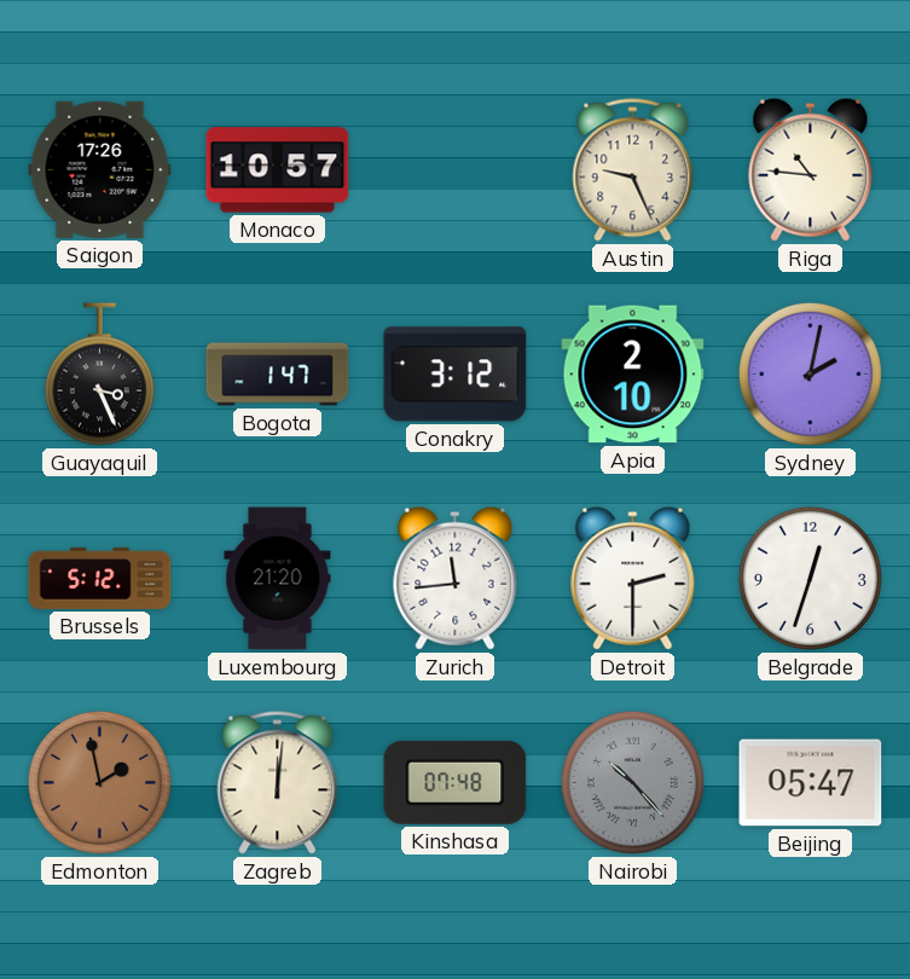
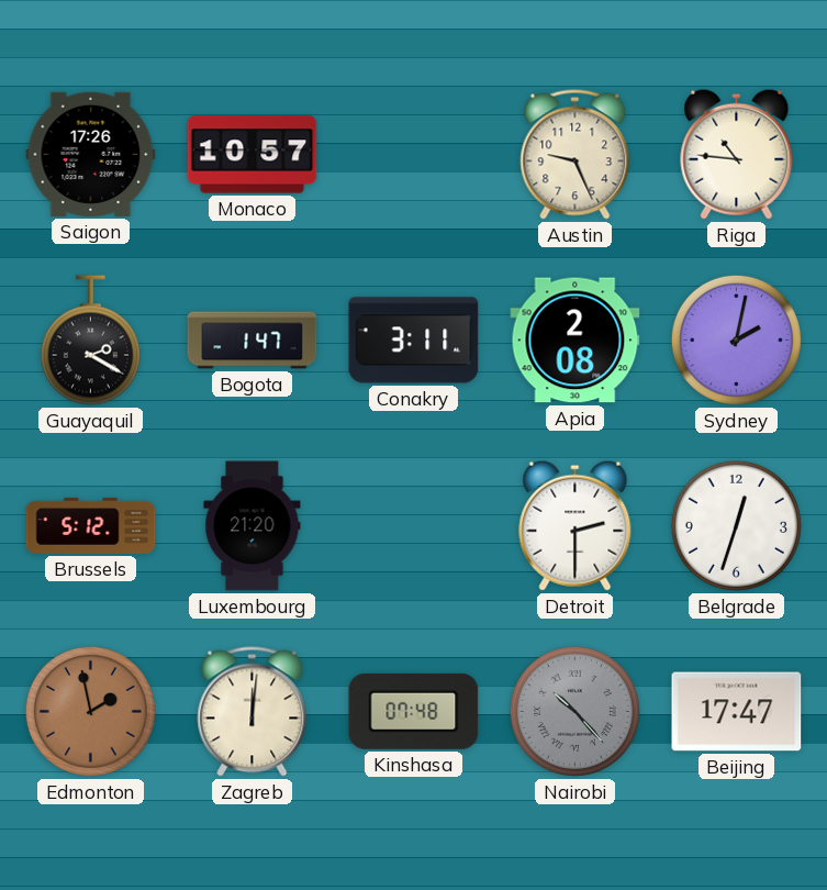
Guayaquil: 3:26 -> 2:20
Conakry: 3:12 -> 3:11
Apia: 2:10 -> 2:08
Zurich: 11:44 -> none
Beijing: 05:47 -> 17:47
